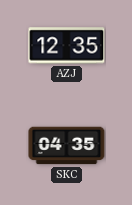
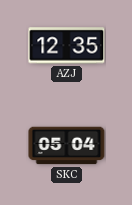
SKC: 04:35 -> 05:04
